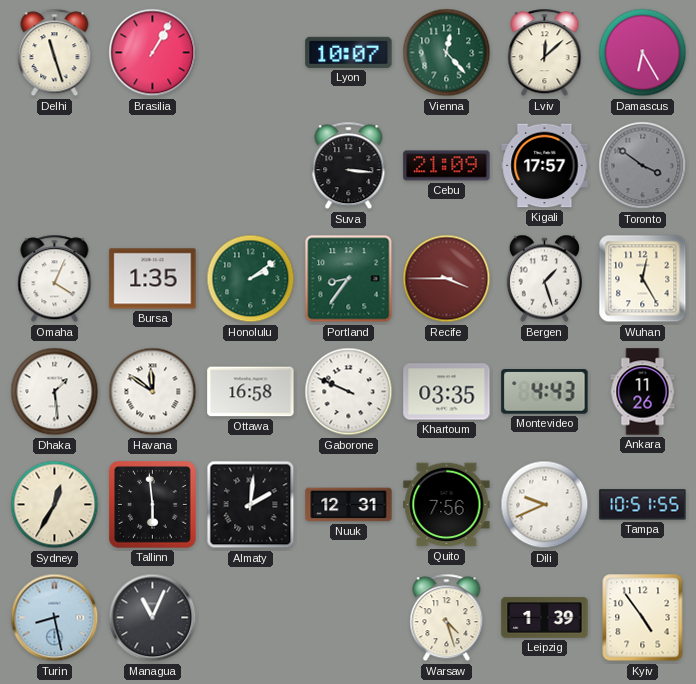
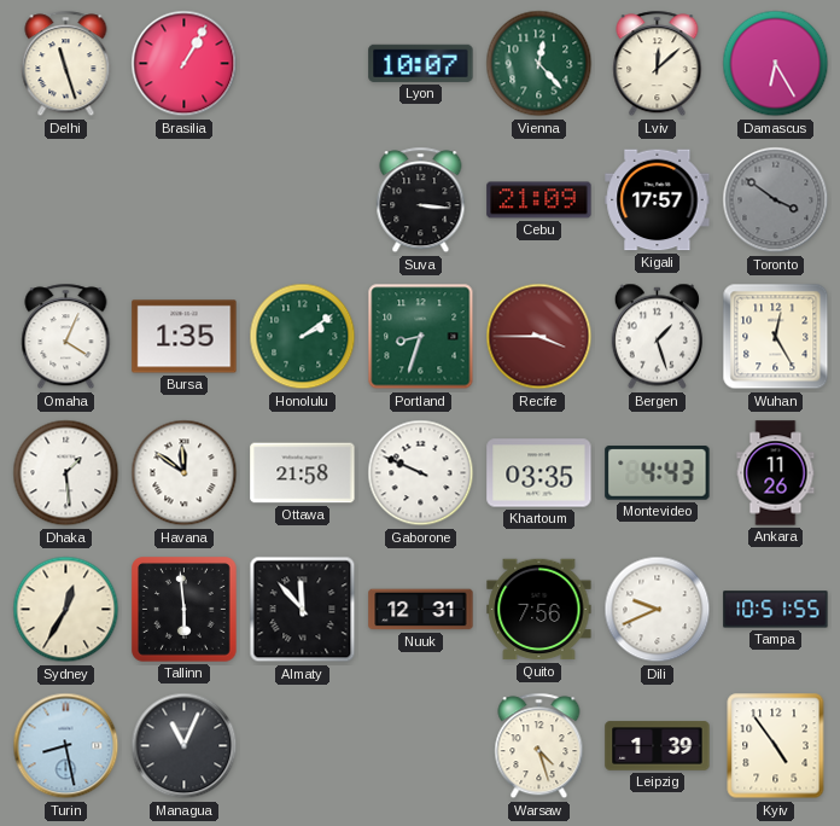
Portland: 8:36 -> 8:33
Ottawa: 16:58 -> 21:58
Almaty: 2:01 -> 11:53
